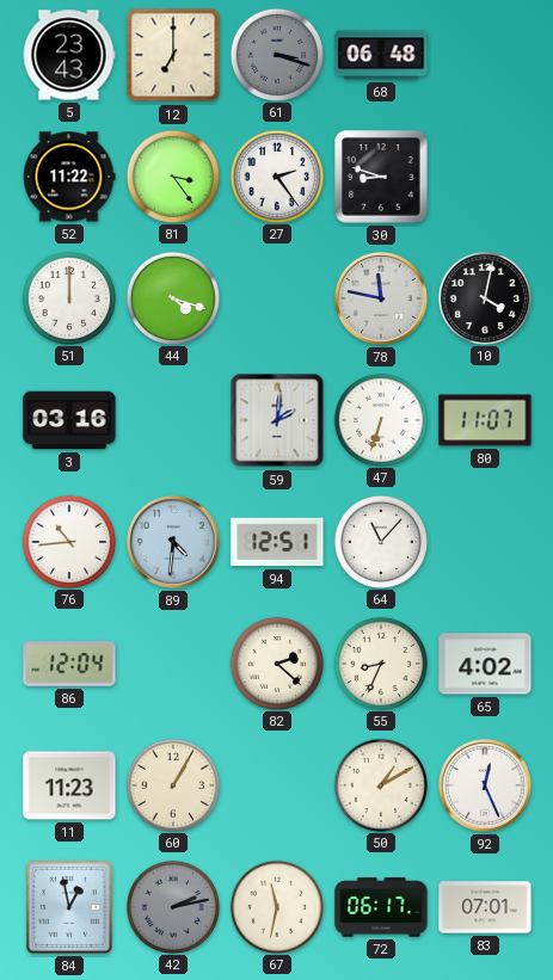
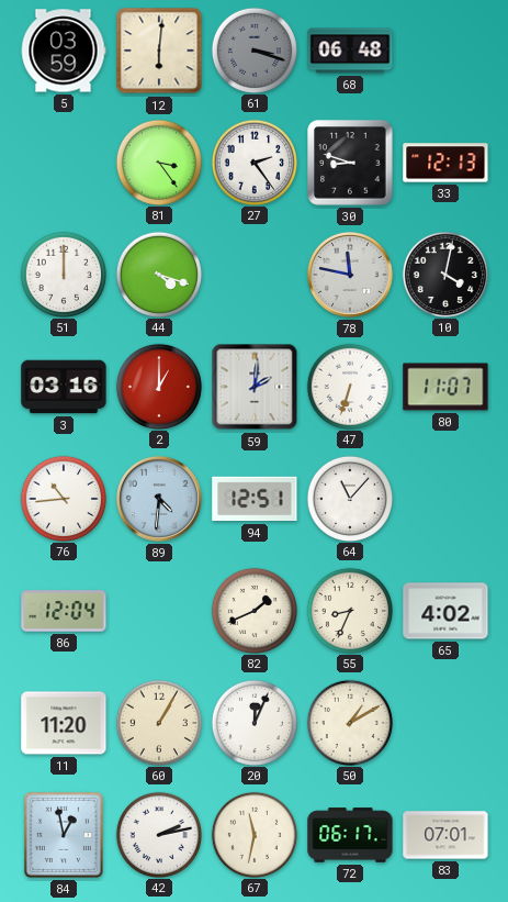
5: 23:43 -> 03:59
12: 7:00 -> 6:01
52: 11:22 -> none
33: none -> 12:13
2: none -> 1:00
82: 2:22 -> 1:41
11: 11:23 -> 11:20
20: none -> 12:04
92: 12:26 -> none
42 dial: grey -> white
